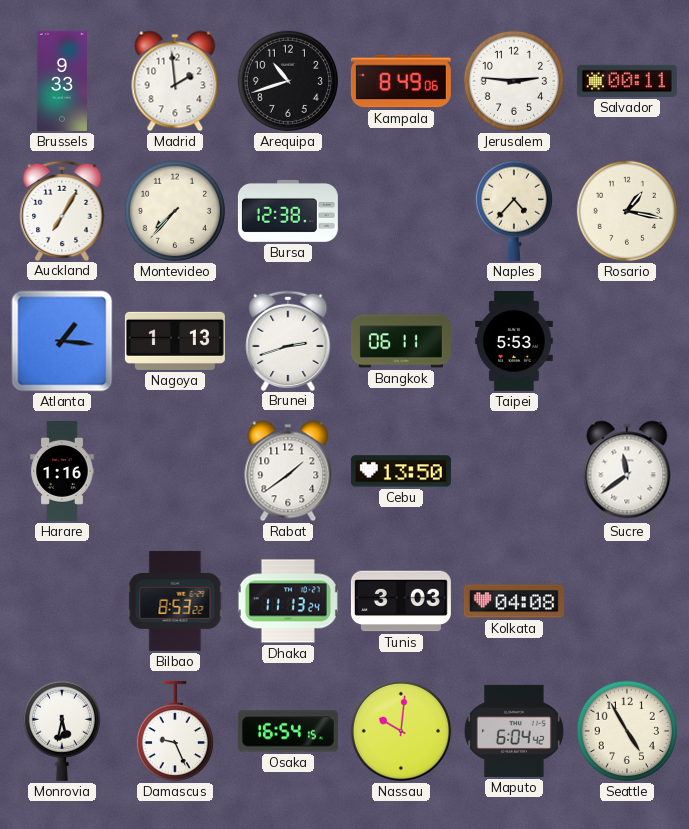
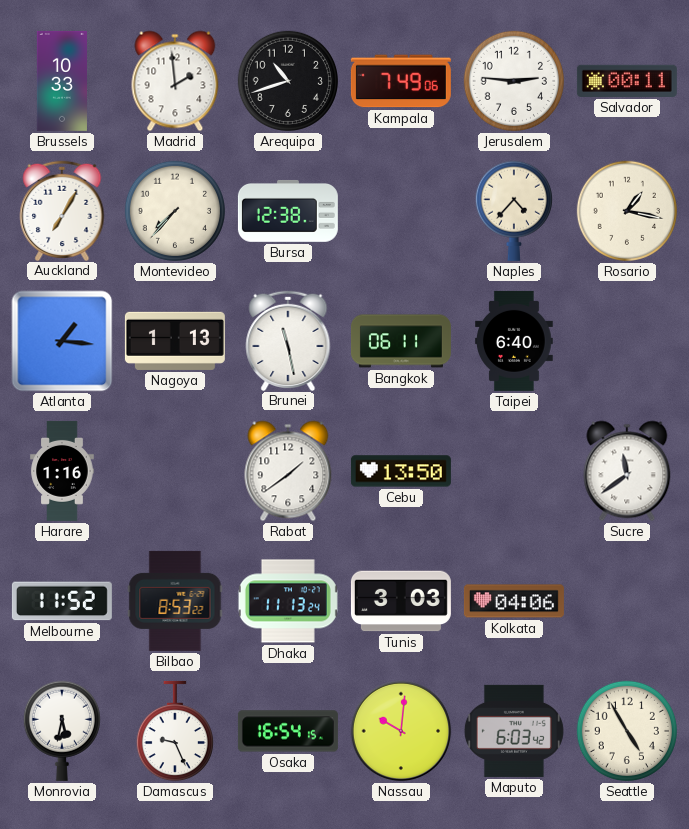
Brussels: 9:33 -> 10:33
Kampala: 8:49 -> 7:49
Brunei: 2:42 -> 11:28
Taipei: 5:53 -> 6:40
Melbourne: none -> 11:52
Kolkata: 04:08 -> 04:06
Maputo: 6:04 -> 6:03
